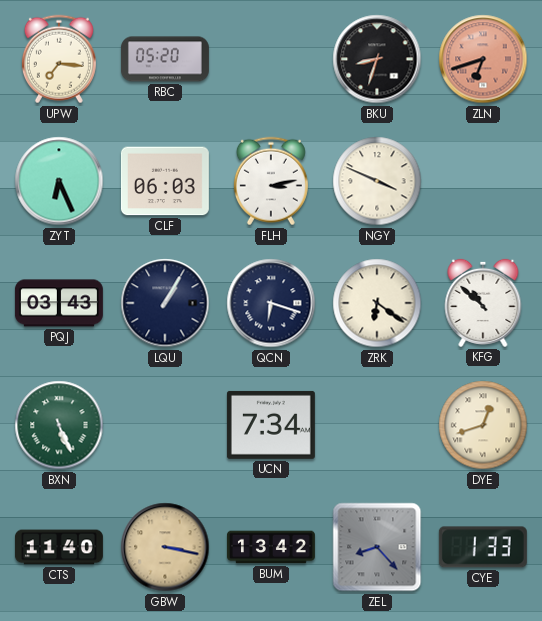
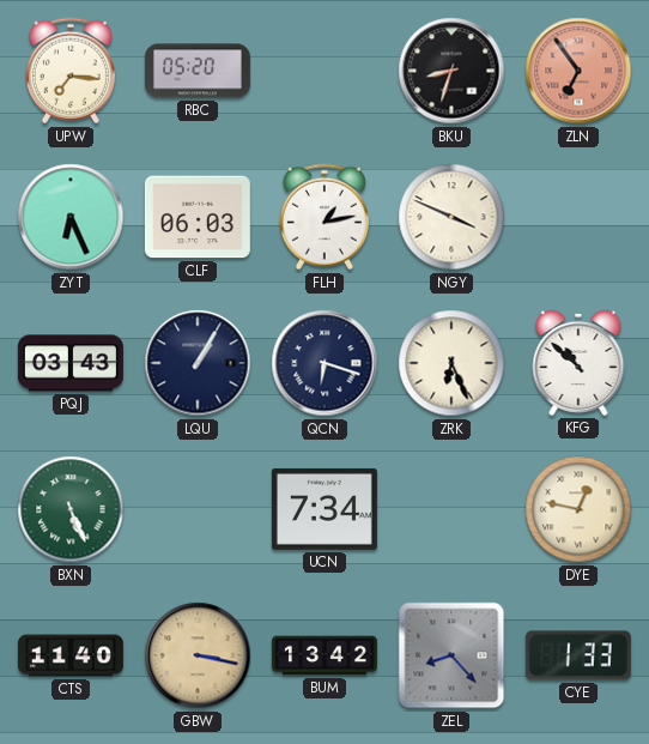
ZLN: 6:42 -> 6:54
FLH: 3:13 -> 1:13
ZRK: 6:21 -> 6:26
DYE: 12:42 -> 12:47
